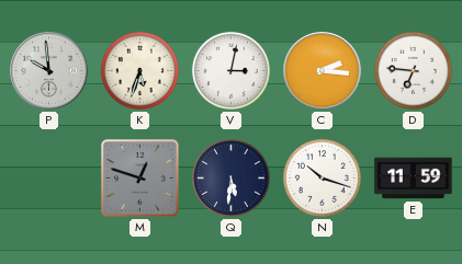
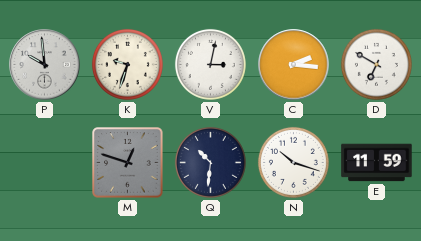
K: 5:33 -> 9:33
D: 6:46 -> 6:50
Q: 5:31 -> 10:31
